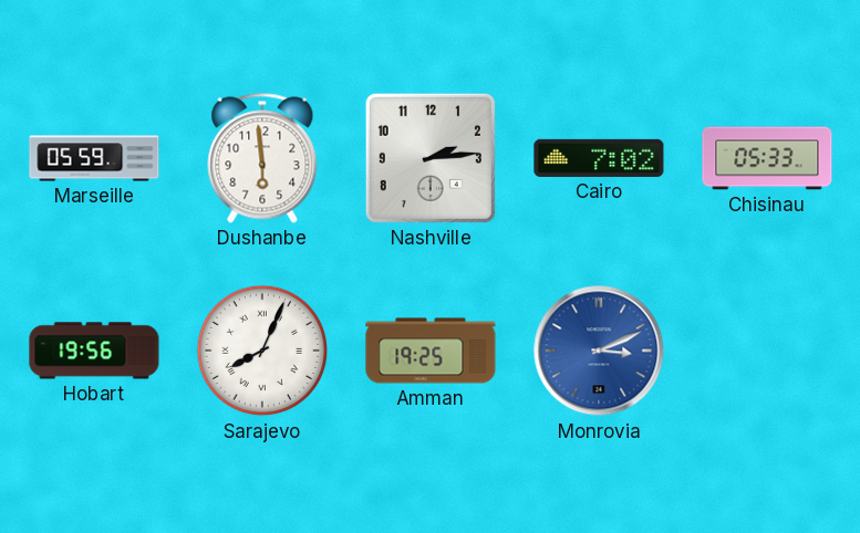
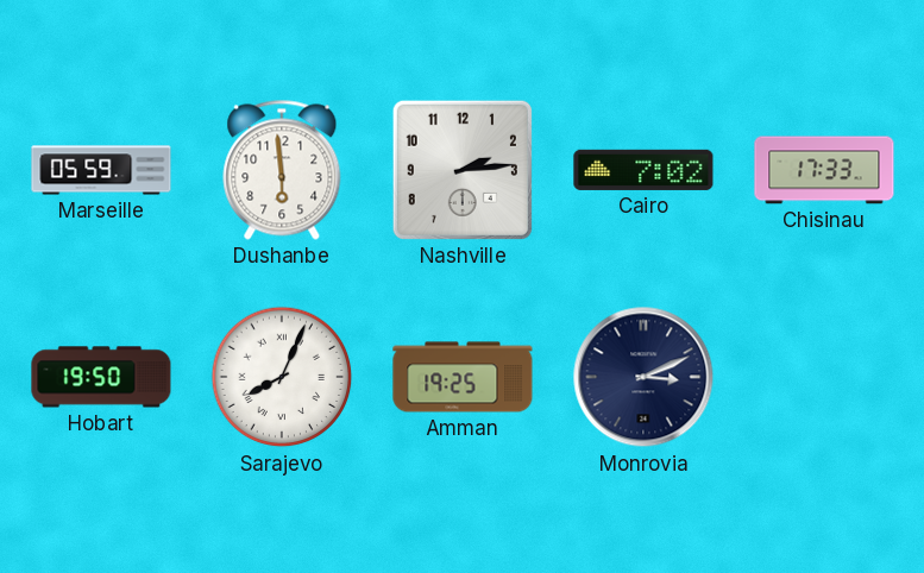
Chisinau: 05:33 -> 17:33
Hobart: 19:56 -> 19:50
Monrovia dial: blue -> navy
